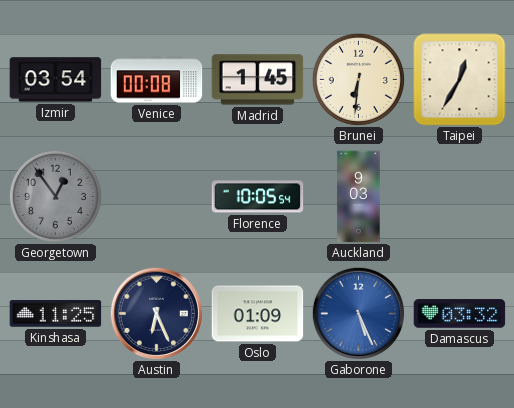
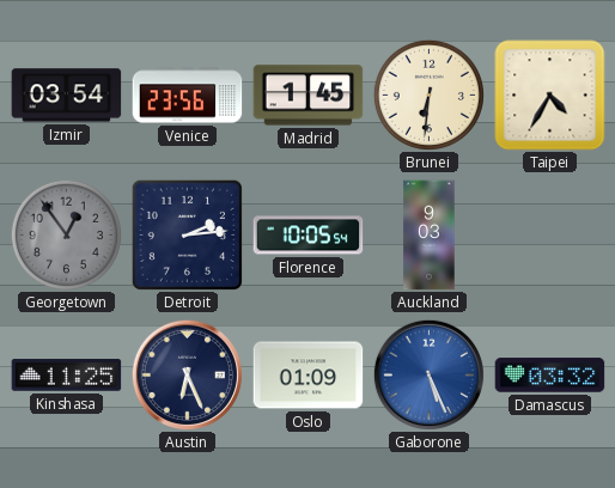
Venice: 00:08 -> 23:56
Taipei: 12:35 -> 4:35
Detroit: none -> 2:14
